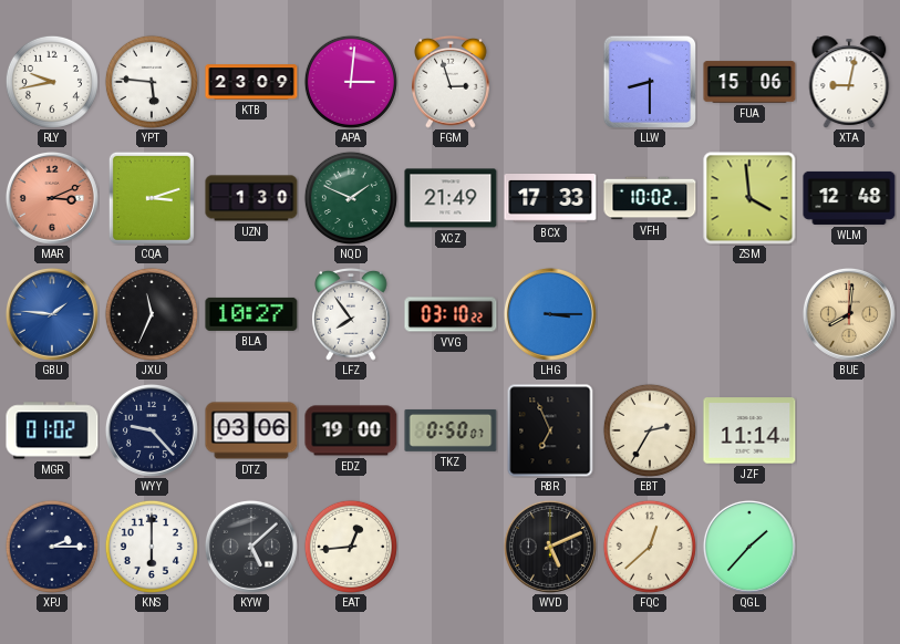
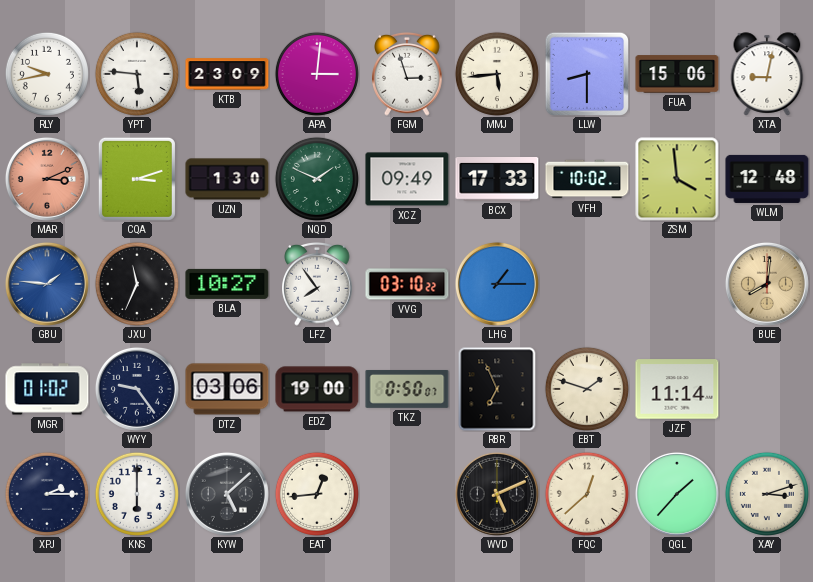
MMJ: none -> 5:44
XCZ: 21:49 -> 09:49
LHG: 3:15 -> 1:15
WYY: 9:23 -> 9:24
EBT: 2:35 -> 1:48
XAY: none -> 3:12
